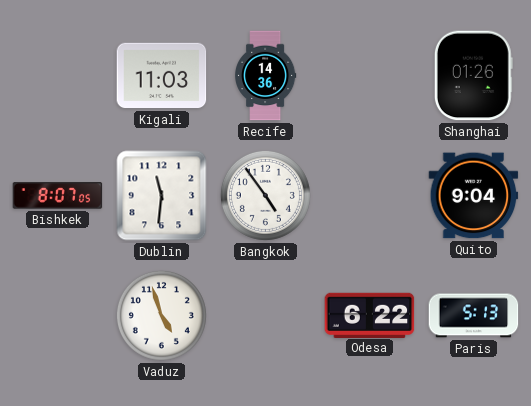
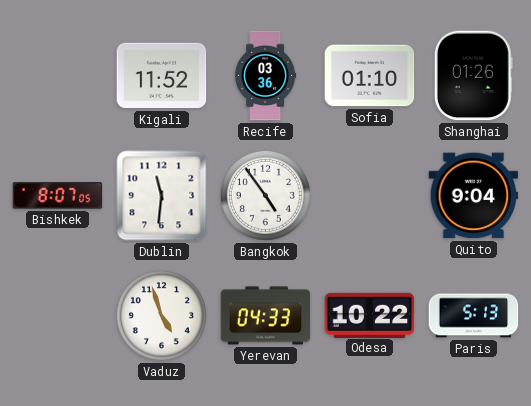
Kigali: 11:03 -> 11:52
Recife: 14:36 -> 03:36
Sofia: none -> 01:10
Yerevan: none -> 04:33
Odesa: 6:22 -> 10:22
